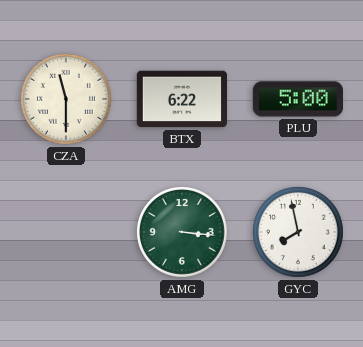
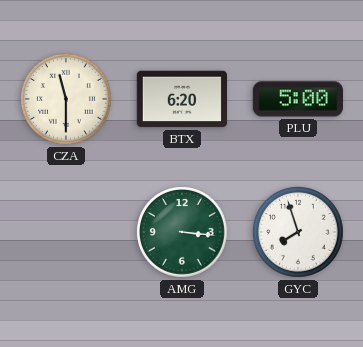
BTX: 6:22 -> 6:20
GYC: 7:58 -> 7:57
